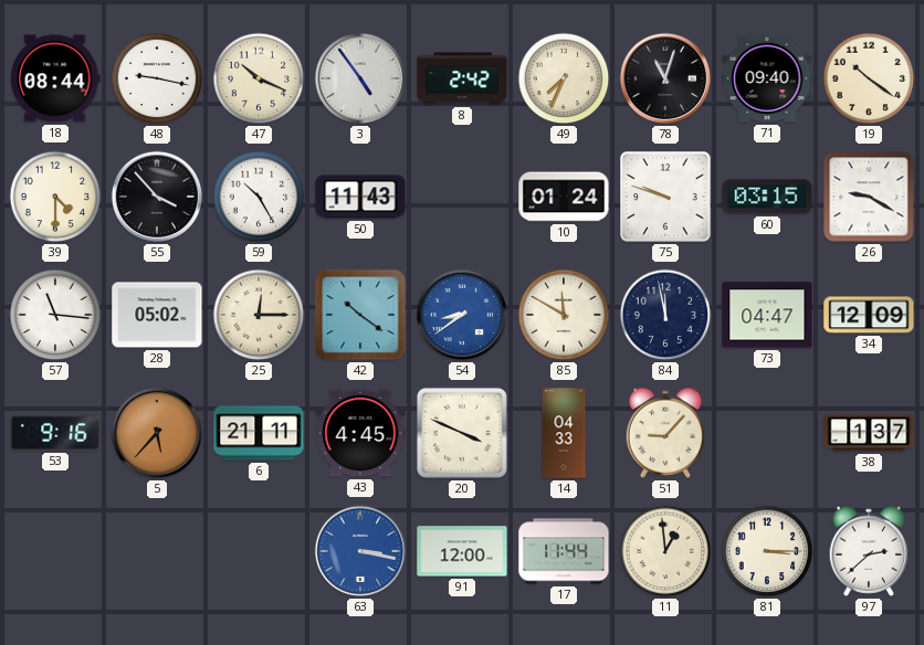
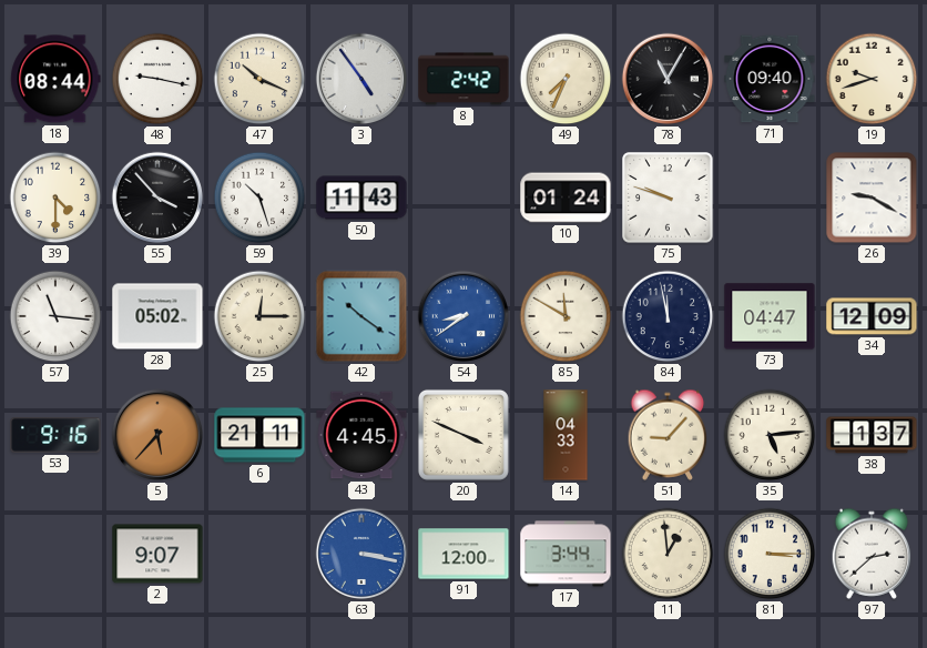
78: 11:03 -> 11:05
19: 10:21 -> 9:42
59: 10:25 -> 10:27
60: 03:15 -> none
35: none -> 5:14
2: none -> 9:07
17: 11:44 -> 3:44
